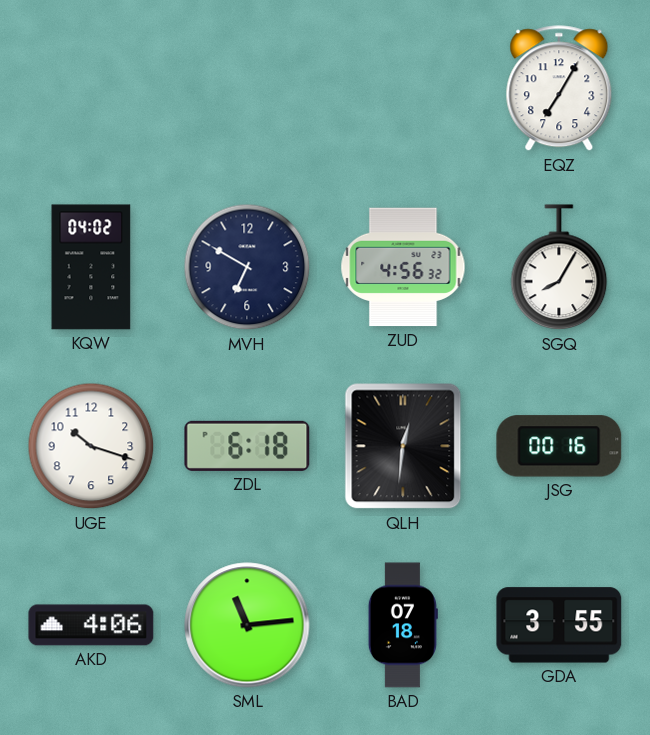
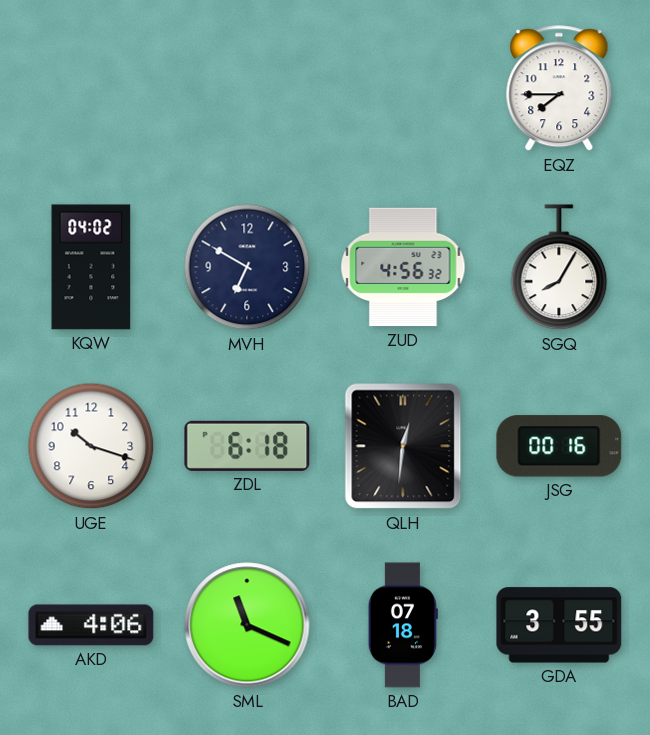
EQZ: 7:05 -> 7:45
SML: 11:14 -> 11:19
